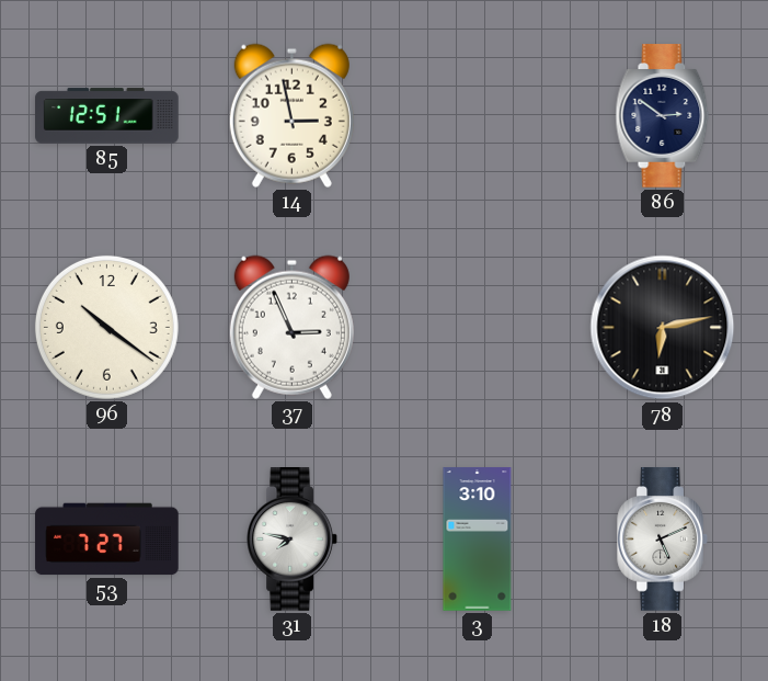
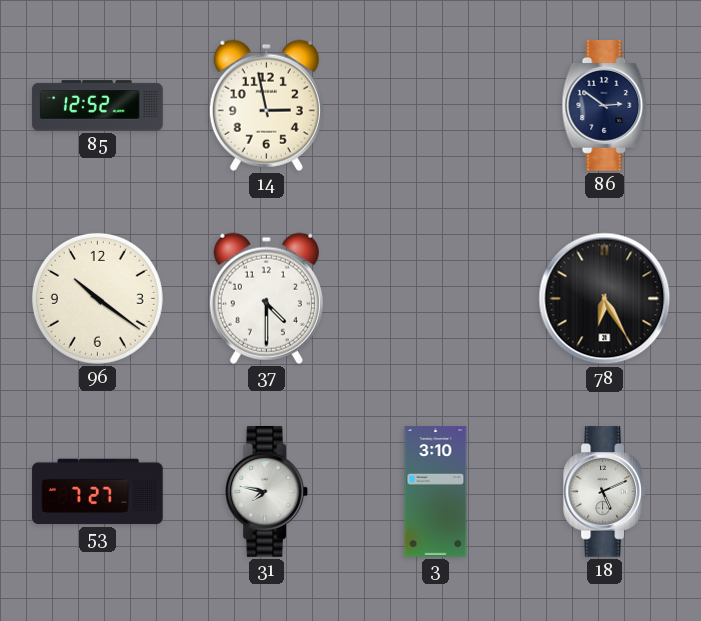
85: 12:51 -> 12:52
37: 2:56 -> 4:30
78: 6:13 -> 6:25
